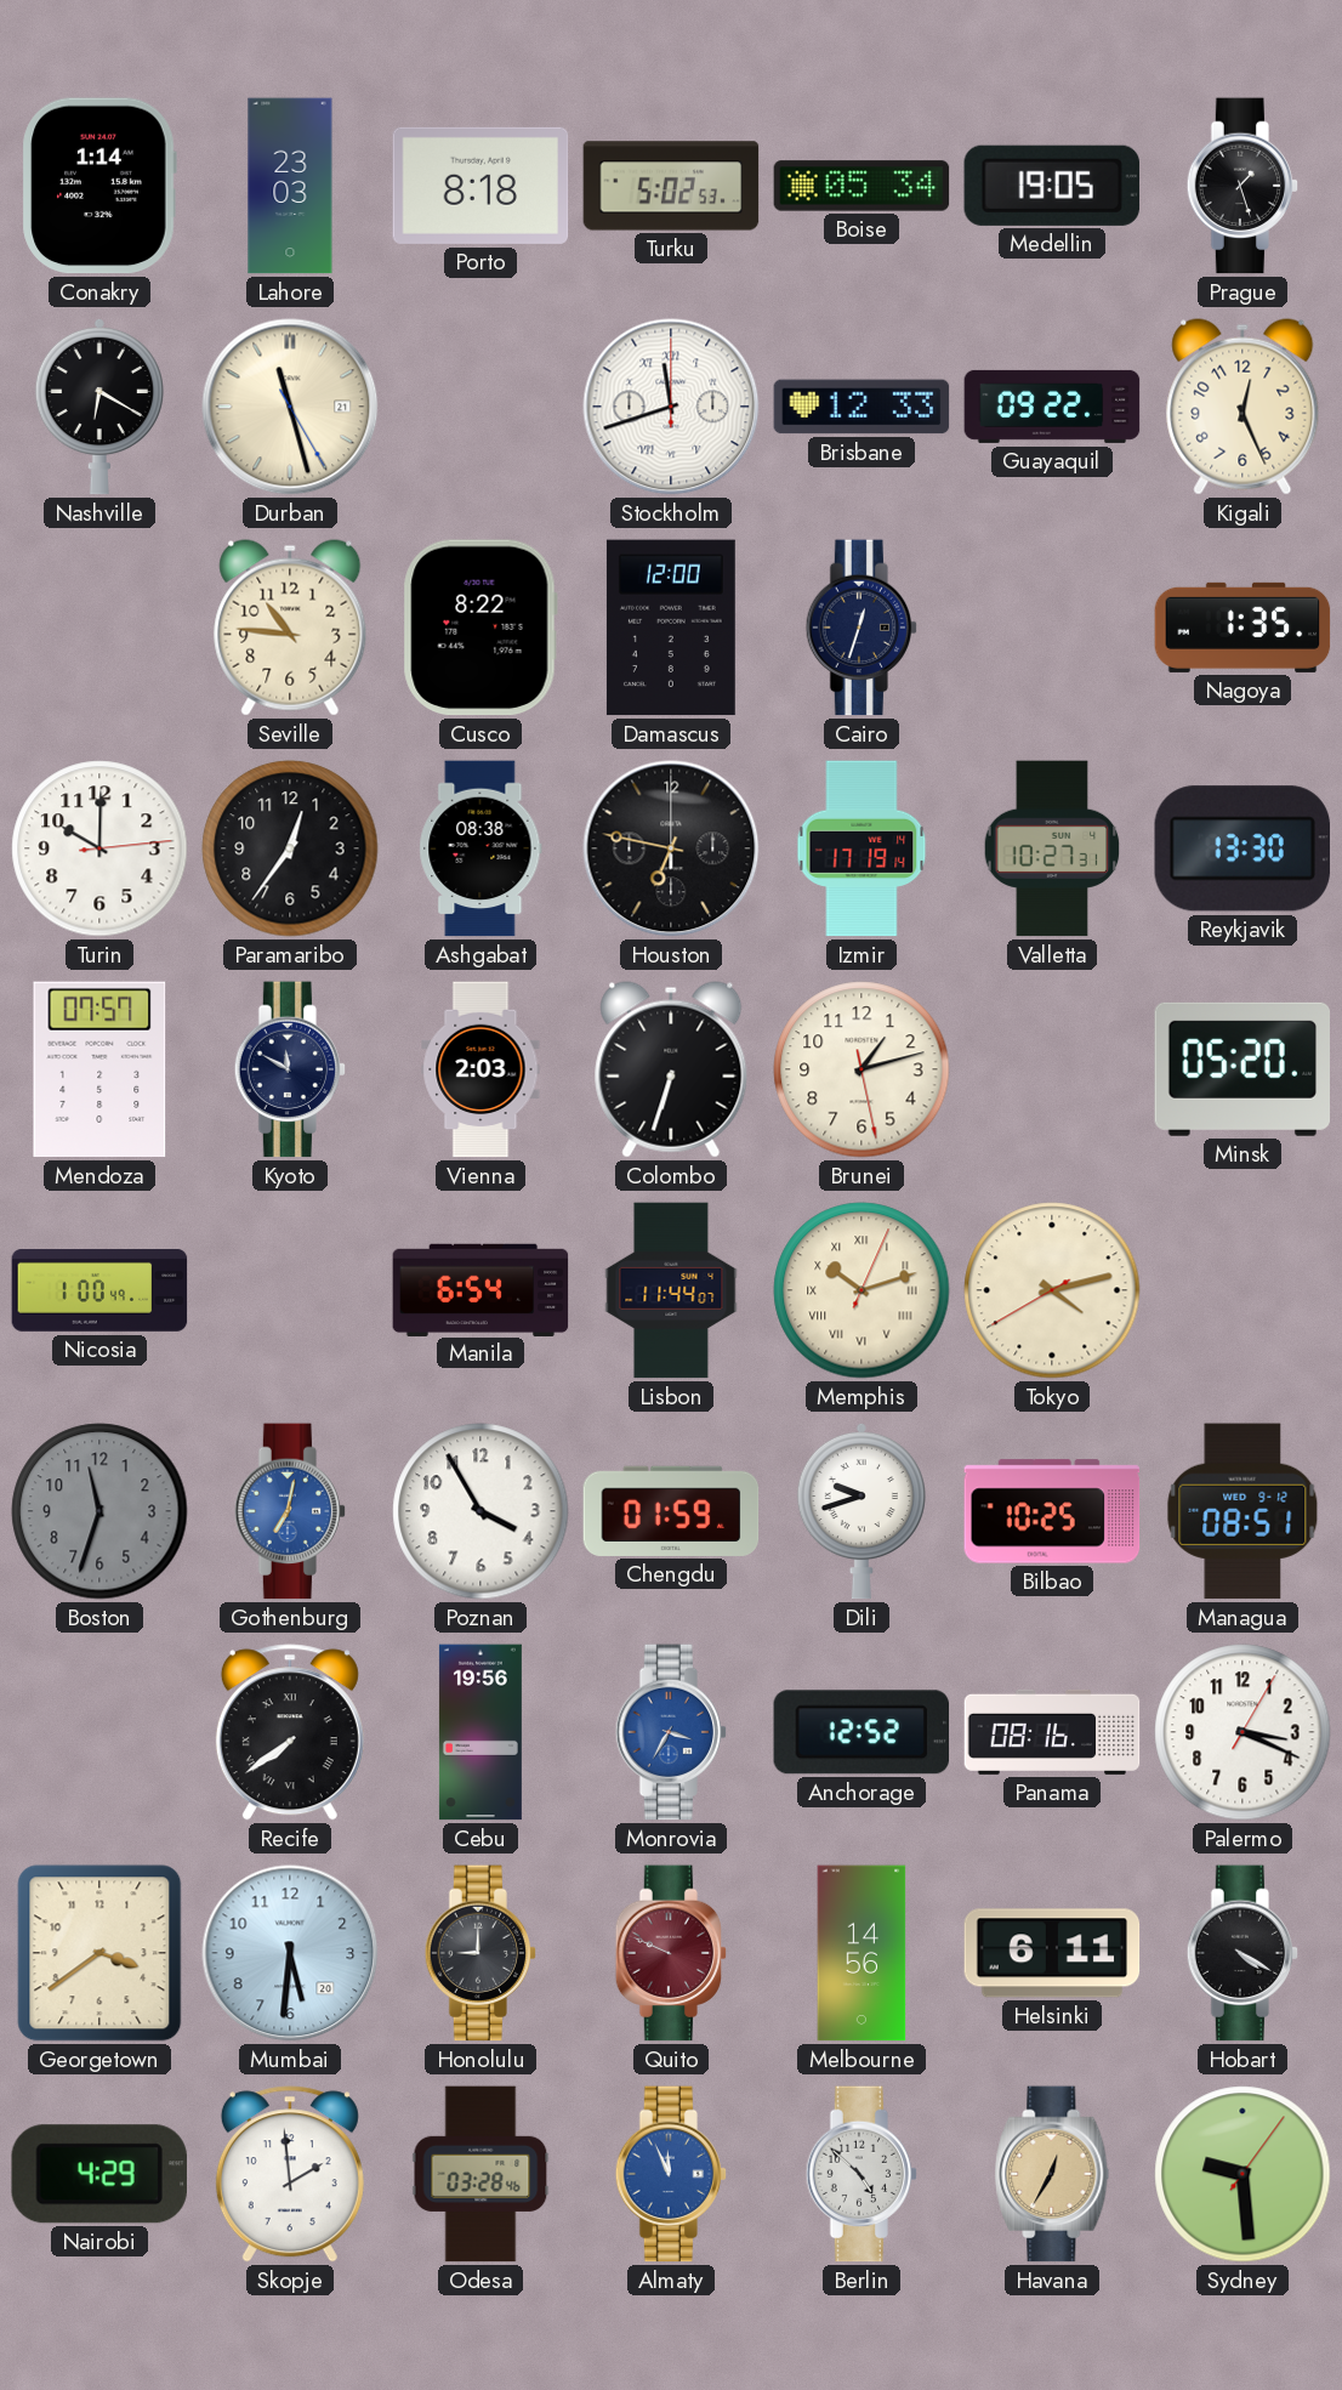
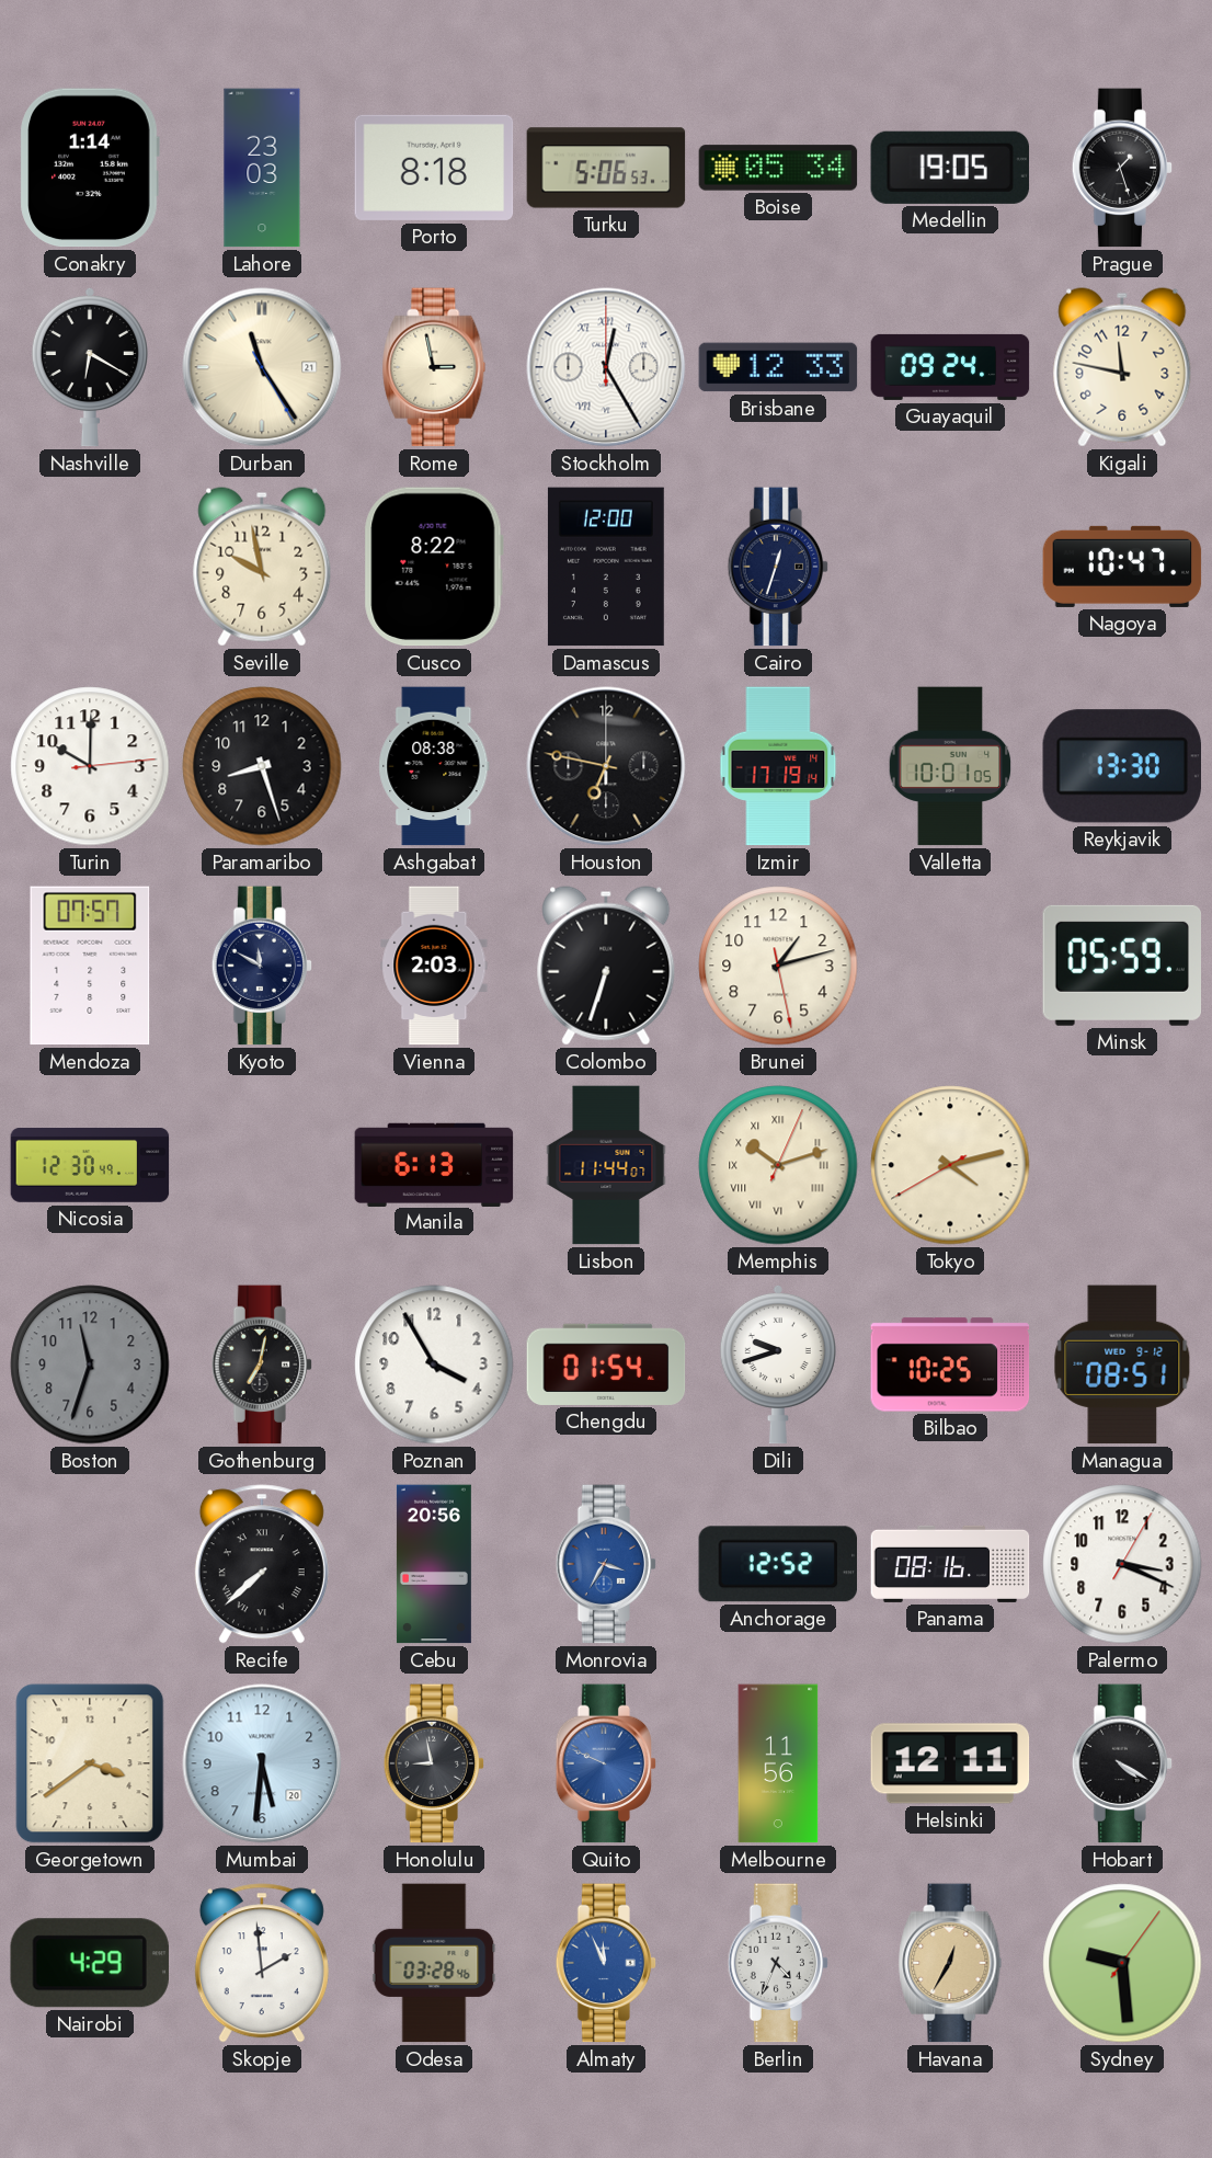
Turku: 5:02 -> 5:06
Durban: 11:27 -> 11:24
Rome: none -> 2:58
Stockholm: 11:42 -> 12:25
Guayaquil: 09:22 -> 09:24
Kigali: 12:26 -> 11:47
Seville: 10:46 -> 9:58
Nagoya: 1:35 -> 10:47
Paramaribo: 12:36 -> 8:27
Valletta: 10:27 -> 10:01
Minsk: 05:20 -> 05:59
Nicosia: 1:00 -> 12:30
Manila: 6:54 -> 6:13
Gothenburg dial: blue -> black
Chengdu: 01:59 -> 01:54
Recife: 7:39 -> 7:38
Cebu: 19:56 -> 20:56
Honolulu: 9:00 -> 8:58
Quito dial: burgundy -> blue
Melbourne: 14:56 -> 11:56
Helsinki: 6:11 -> 12:11
Berlin: 4:52 -> 4:34
